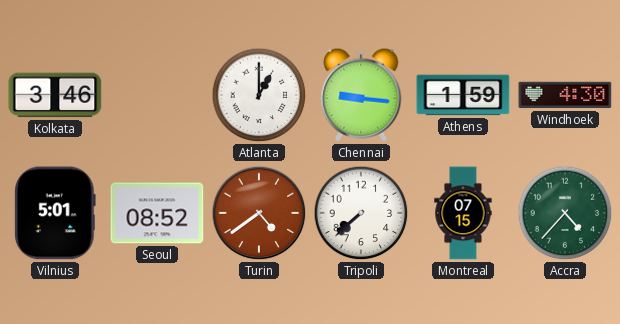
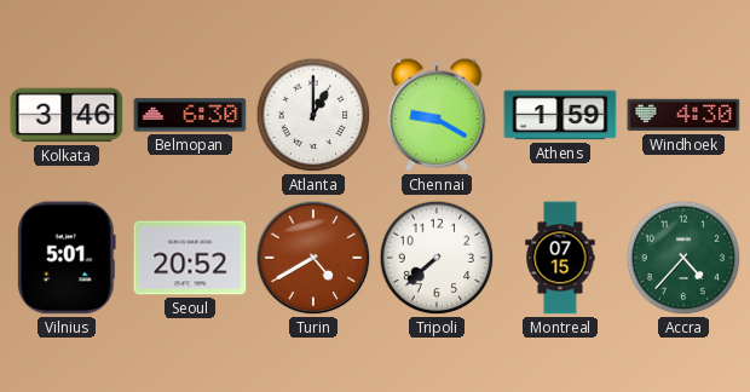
Belmopan: none -> 6:30
Chennai: 9:16 -> 9:20
Seoul: 08:52 -> 20:52
Turin: 4:39 -> 4:40
